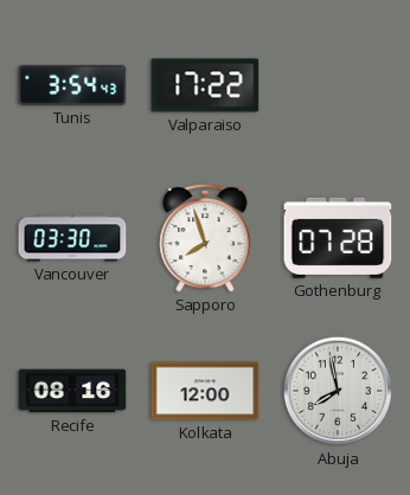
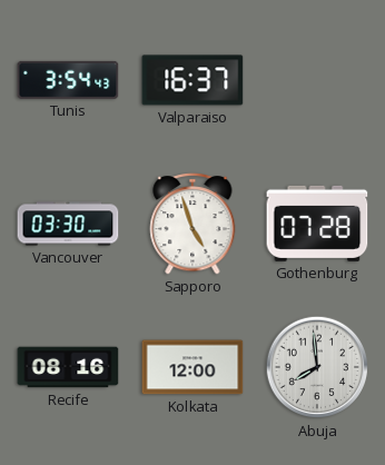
Valparaiso: 17:22 -> 16:37
Sapporo: 7:57 -> 4:57
Abuja: 7:58 -> 7:59
